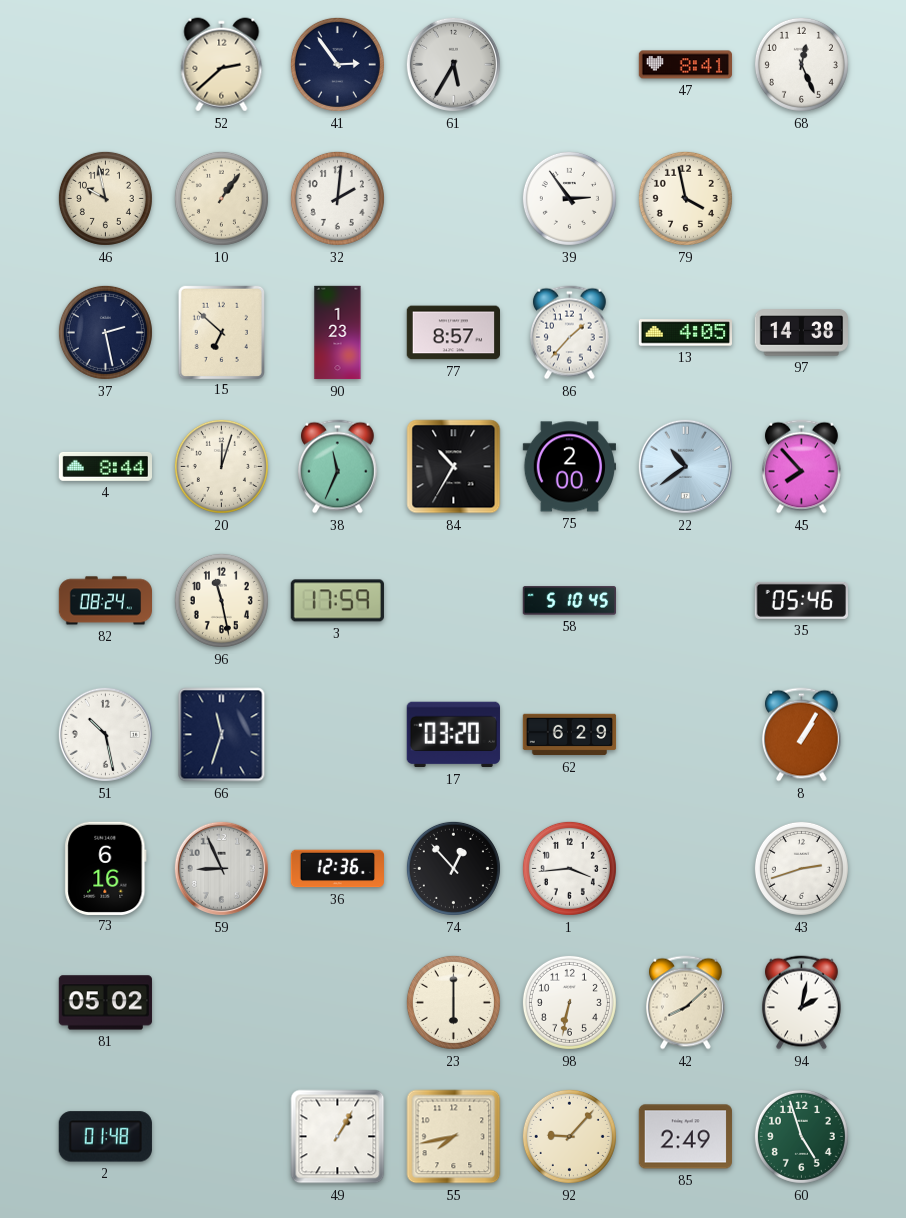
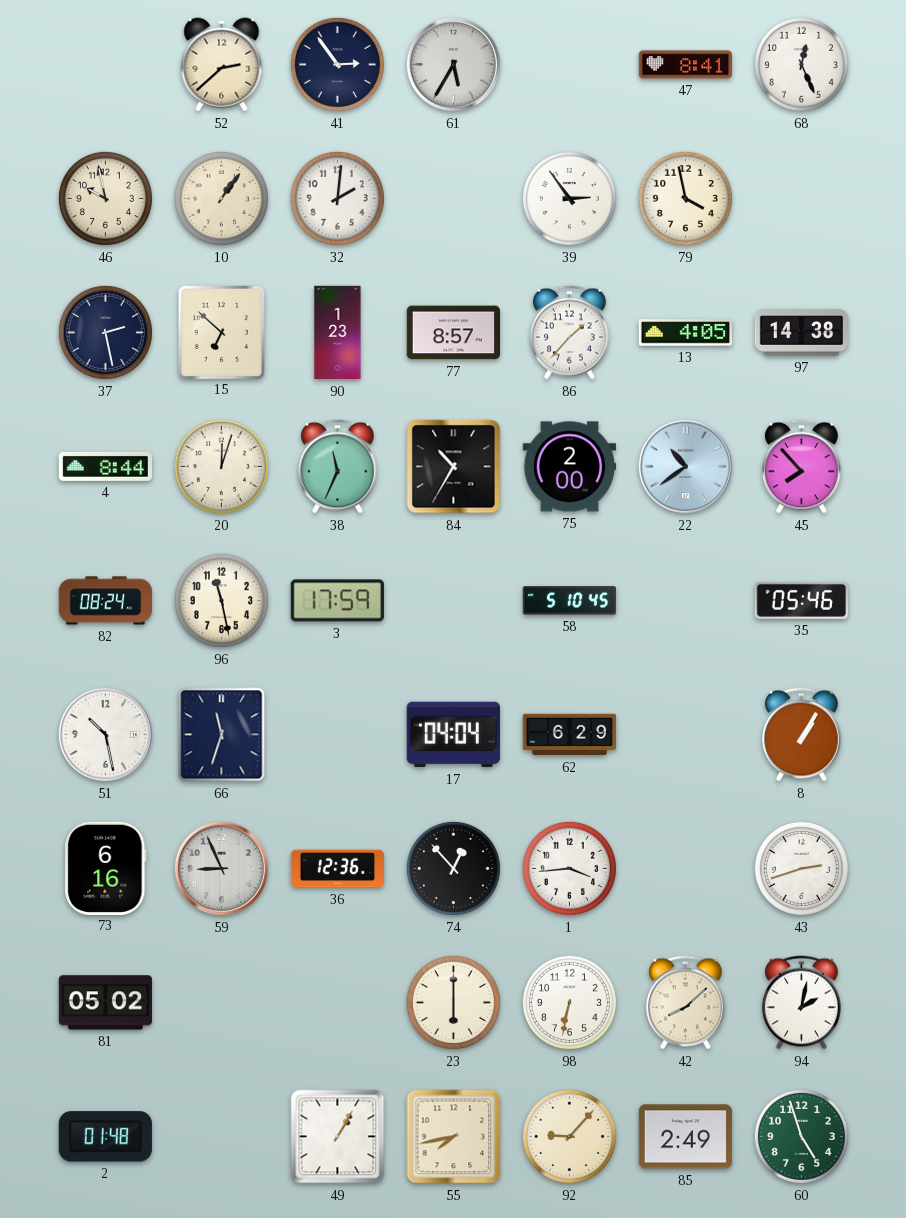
17: 03:20 -> 04:04
